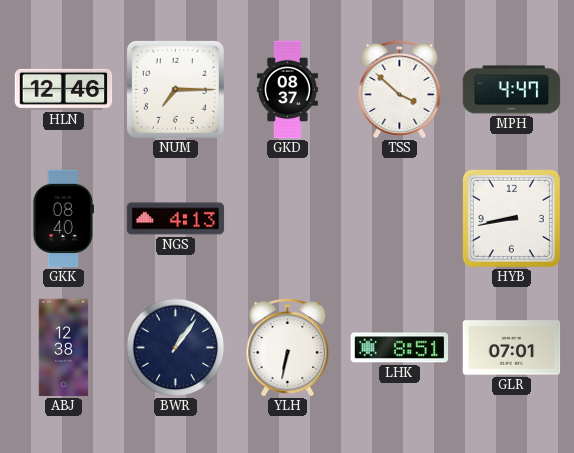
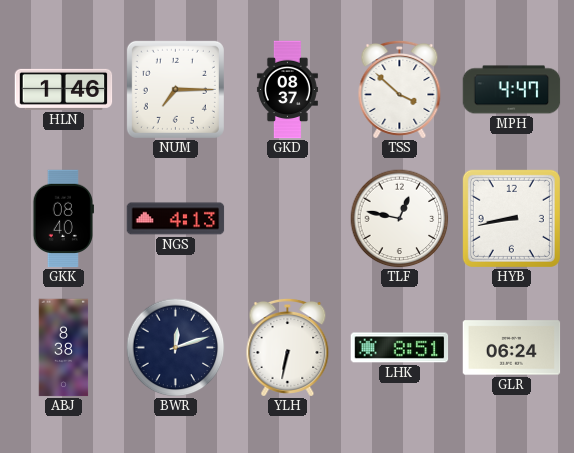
HLN: 12:46 -> 1:46
TLF: none -> 12:47
ABJ: 12:38 -> 8:38
BWR: 1:06 -> 12:12
GLR: 07:01 -> 06:24
